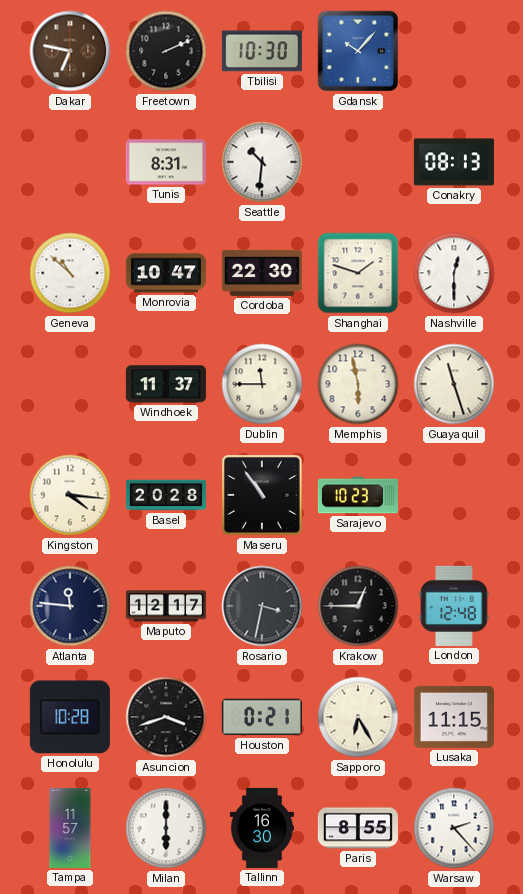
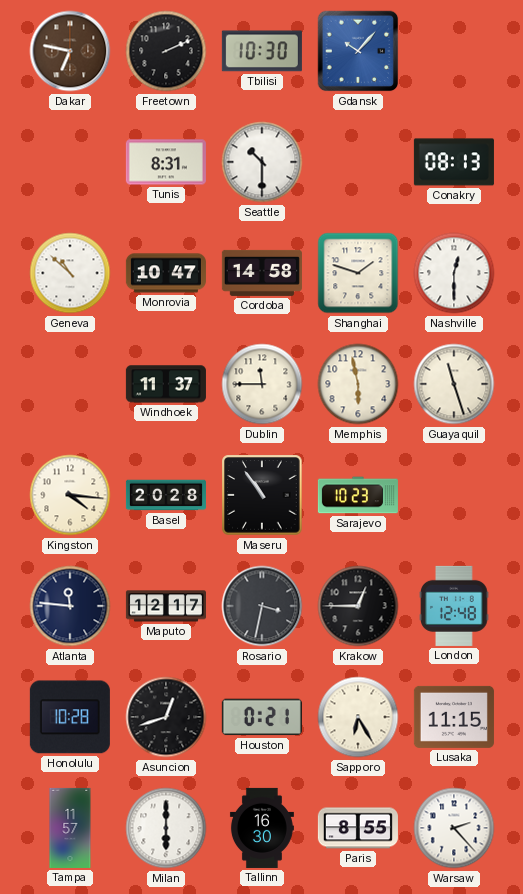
Seattle: 10:31 -> 10:30
Cordoba: 22:30 -> 14:58
Asuncion: 3:42 -> 12:42
